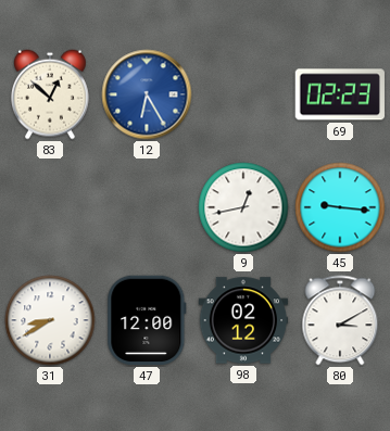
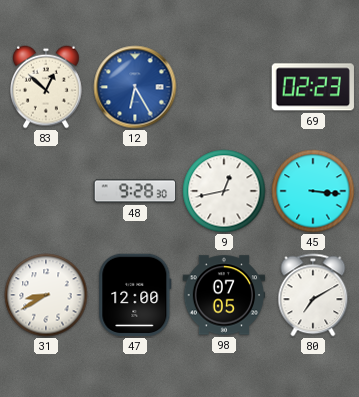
48: none -> 9:28
45: 9:16 -> 3:16
98: 02:12 -> 07:05
80: 3:10 -> 7:10
